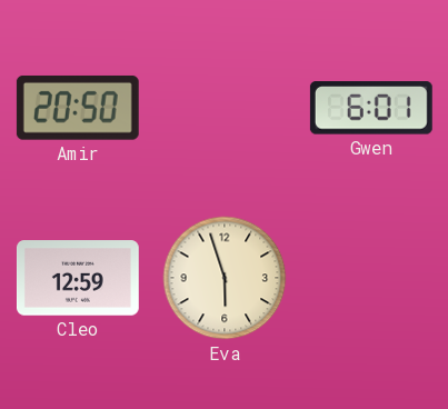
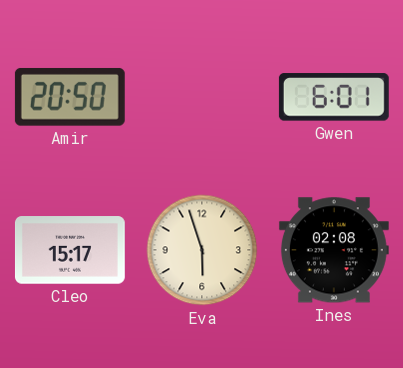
Cleo: 12:59 -> 15:17
Ines: none -> 02:08
